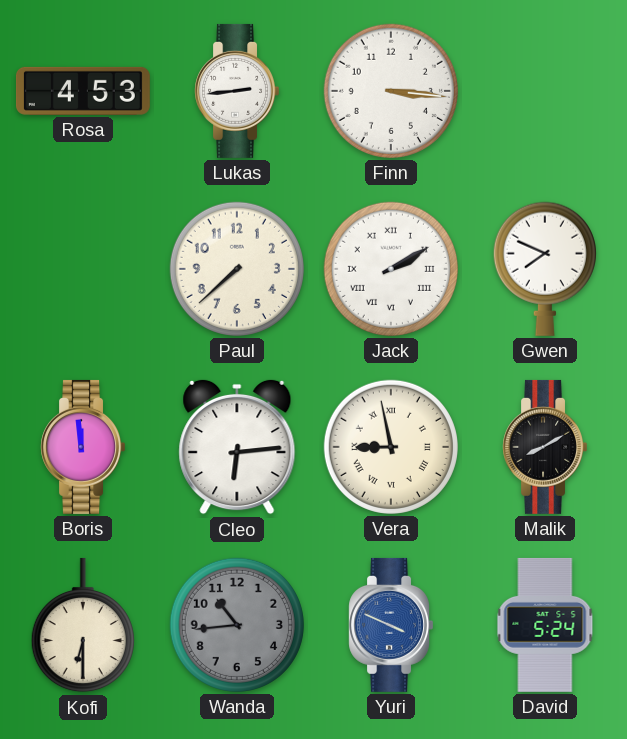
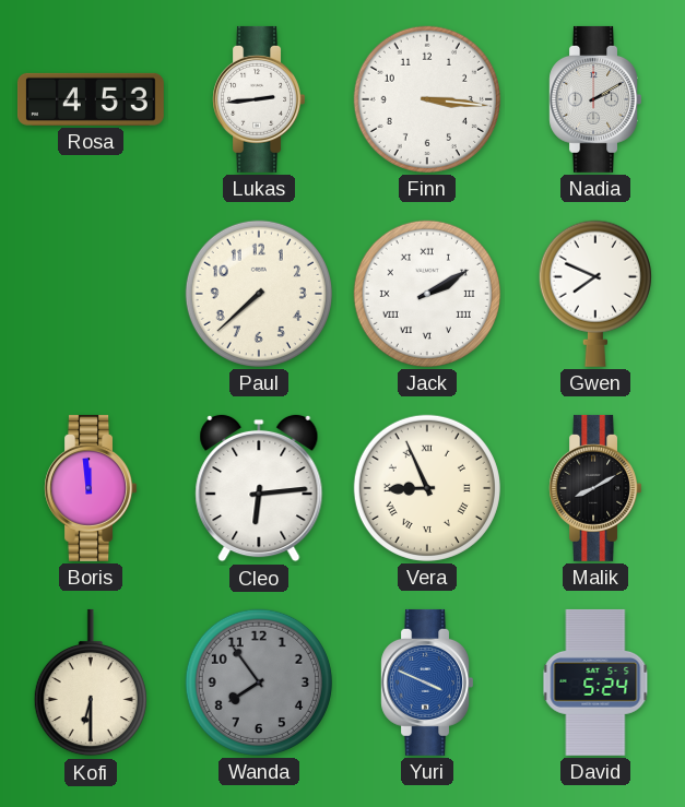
Nadia: none -> 2:10
Vera: 8:58 -> 8:56
Wanda: 10:44 -> 7:54
